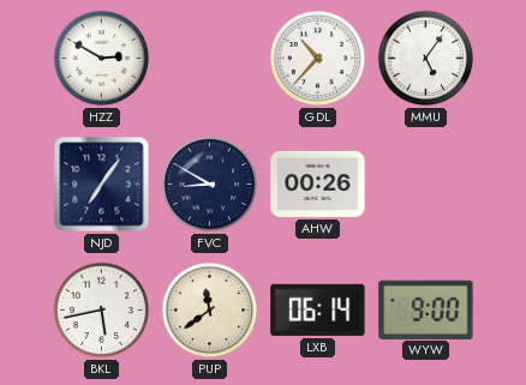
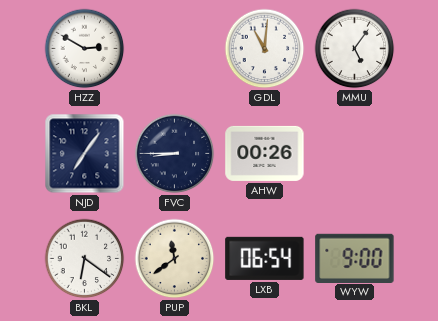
GDL: 10:37 -> 11:01
FVC: 8:50 -> 8:45
BKL: 5:43 -> 6:21
LXB: 06:14 -> 06:54
